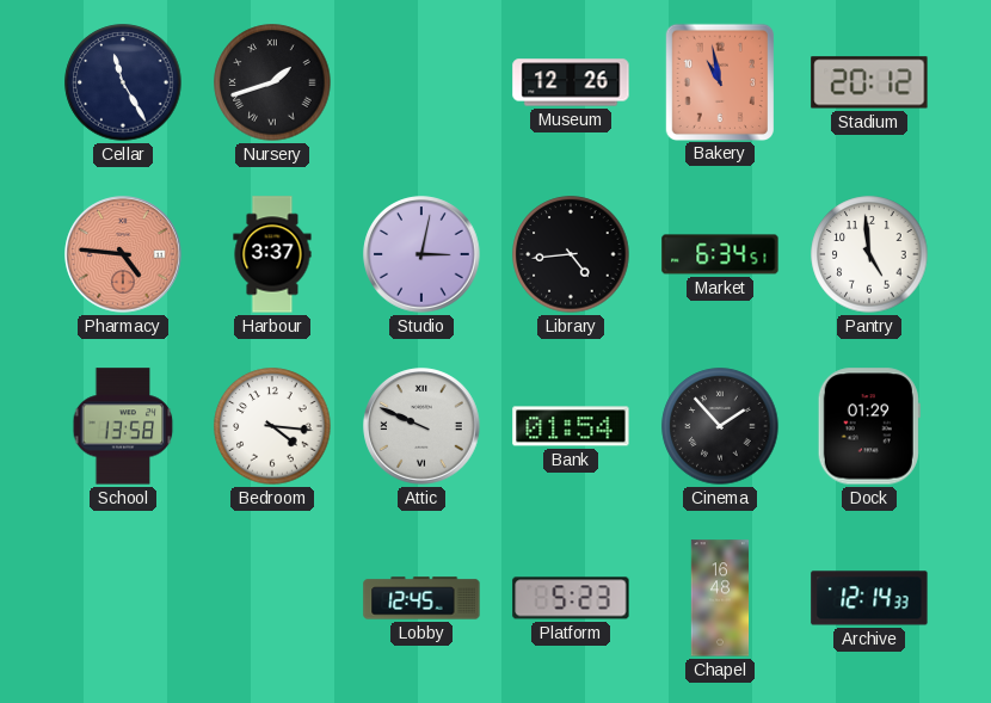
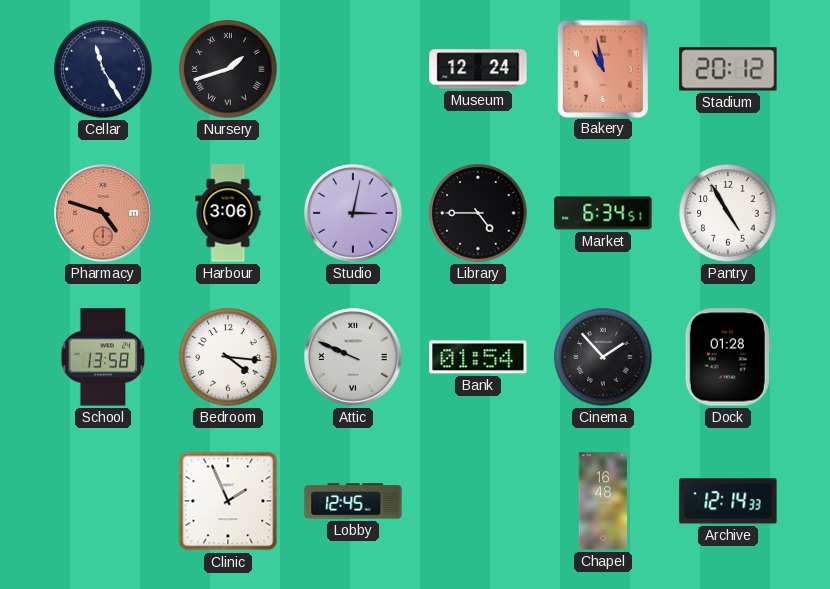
Museum: 12:26 -> 12:24
Pharmacy: 4:46 -> 4:48
Harbour: 3:37 -> 3:06
Library: 4:44 -> 4:45
Pantry: 4:59 -> 4:55
Dock: 01:29 -> 01:28
Clinic: none -> 1:56
Platform: 5:23 -> none
